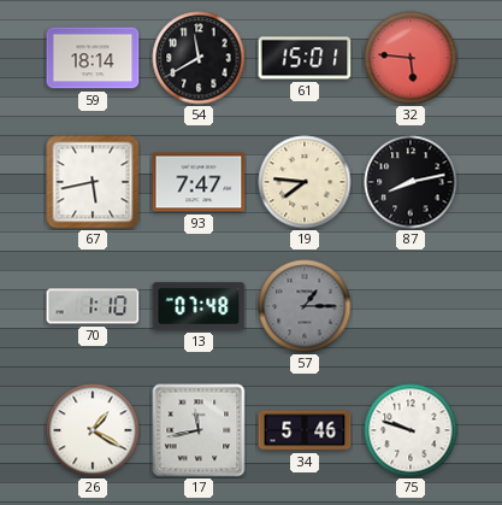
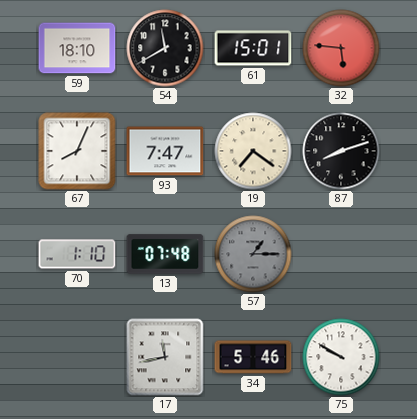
59: 18:14 -> 18:10
67: 5:43 -> 8:04
19: 7:46 -> 7:21
87: 8:13 -> 8:12
26: 1:20 -> none
75: 9:48 -> 9:50
